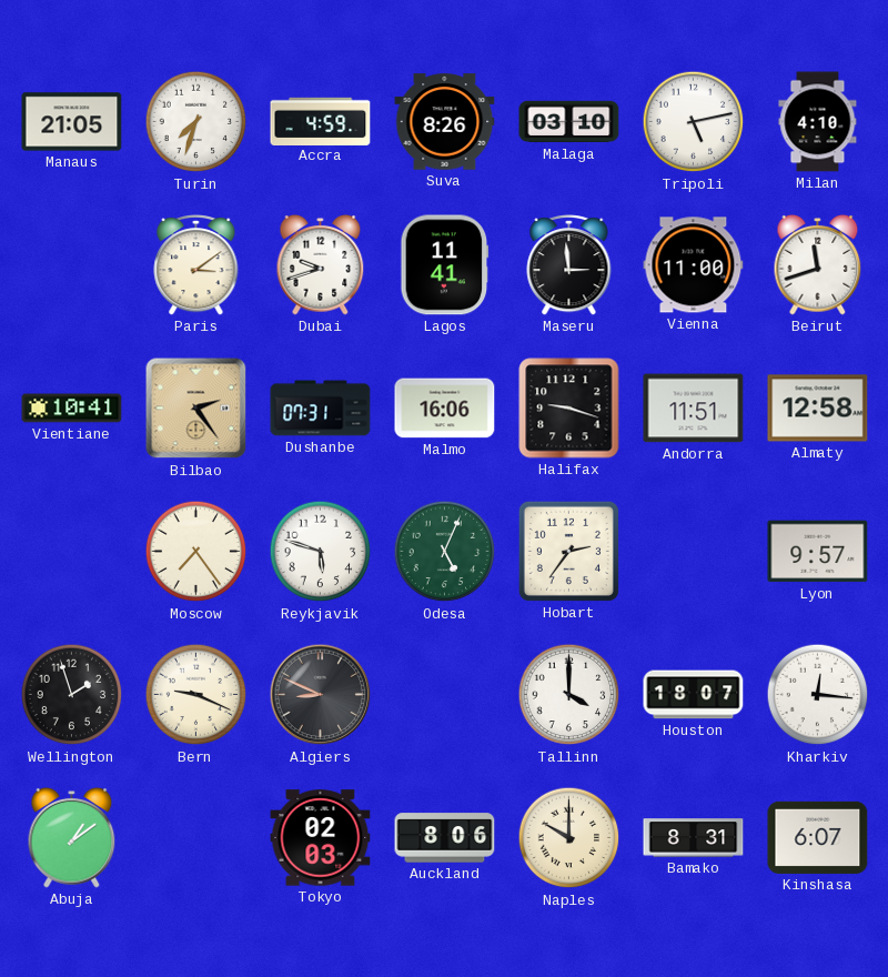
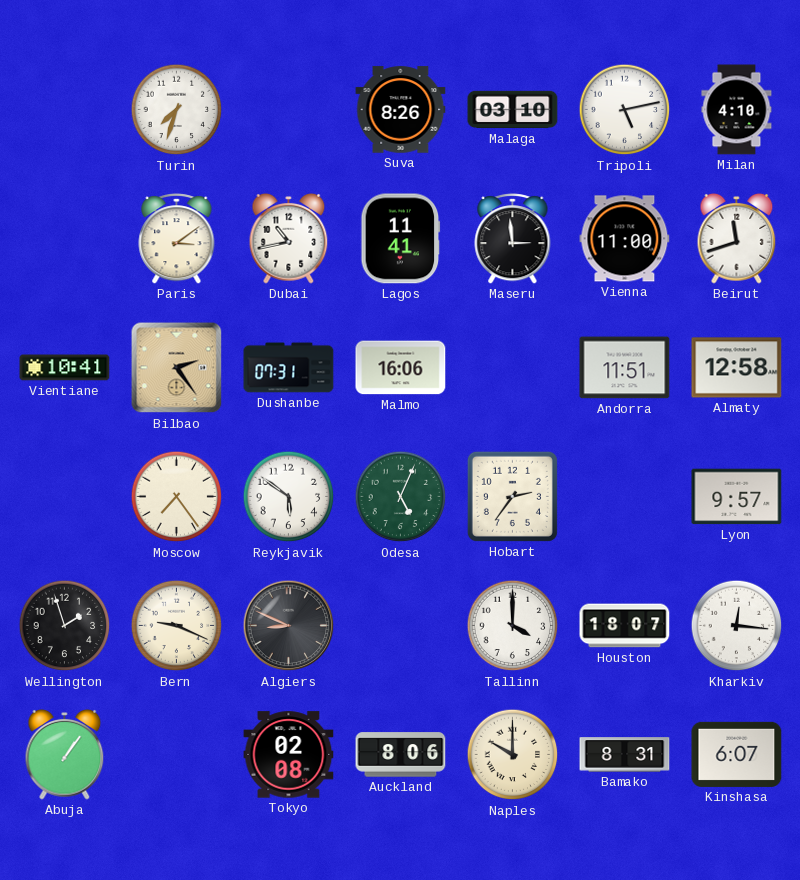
Manaus: 21:05 -> none
Accra: 4:59 -> none
Dubai: 9:42 -> 10:43
Halifax: 9:18 -> none
Reykjavik: 5:48 -> 5:51
Abuja: 1:09 -> 1:06
Tokyo: 02:03 -> 02:08
